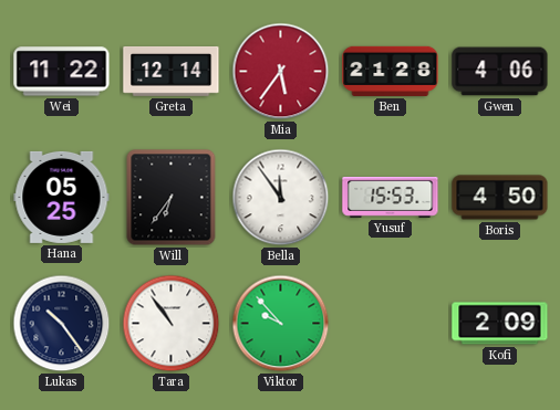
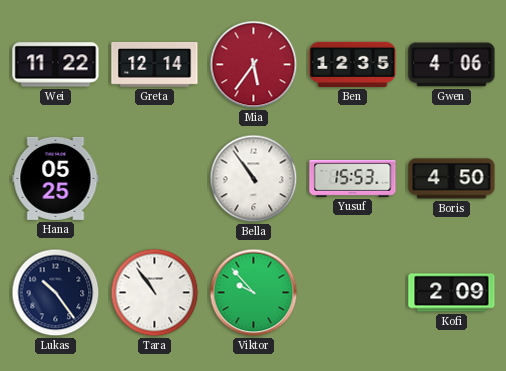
Ben: 21:28 -> 12:35
Will: 6:36 -> none
Bella: 11:54 -> 10:54
